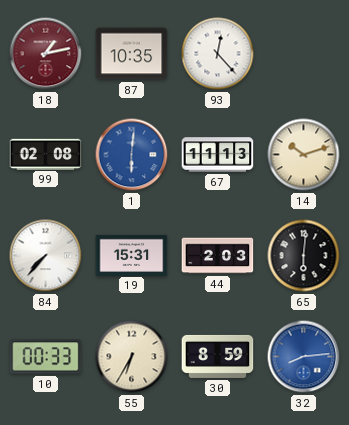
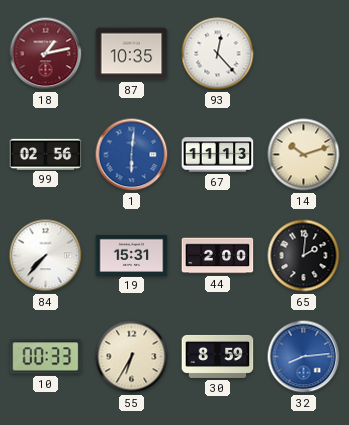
99: 02:08 -> 02:56
44: 2:03 -> 2:00
65: 6:01 -> 2:01
